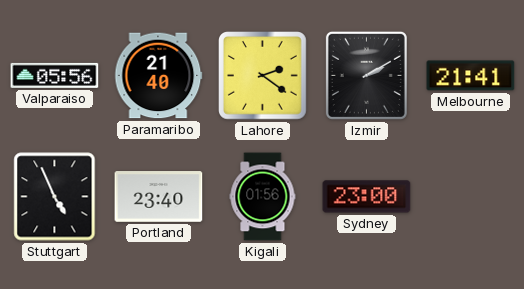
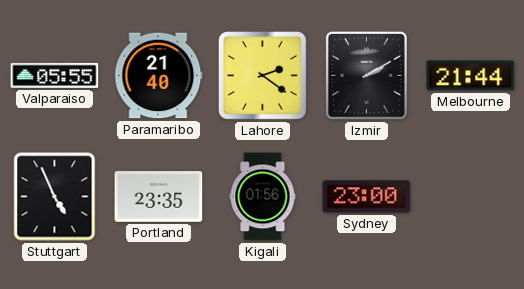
Valparaiso: 05:56 -> 05:55
Melbourne: 21:41 -> 21:44
Portland: 23:40 -> 23:35
